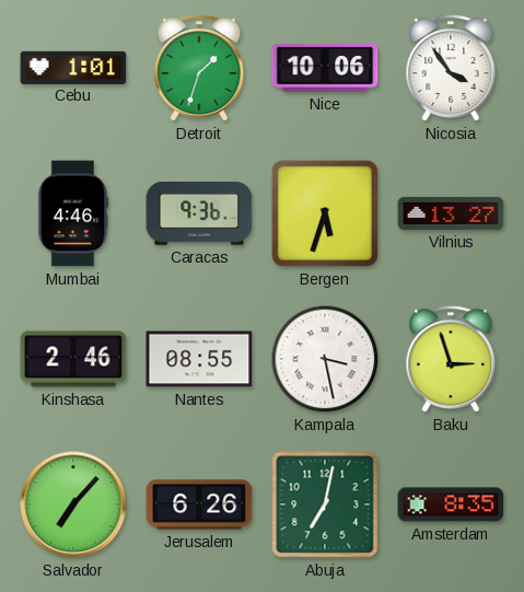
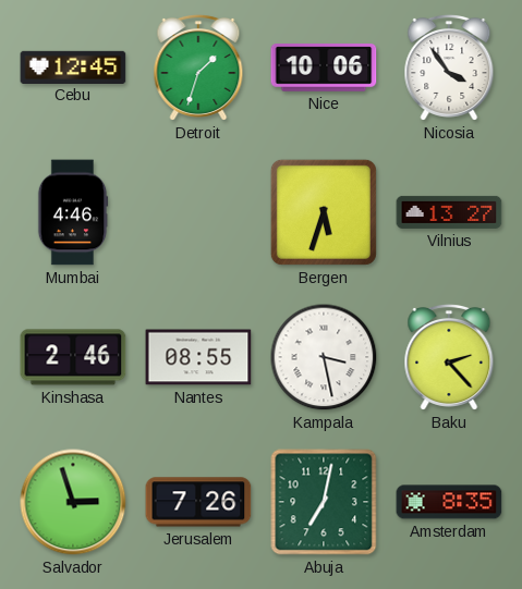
Cebu: 1:01 -> 12:45
Caracas: 9:36 -> none
Baku: 2:57 -> 2:23
Salvador: 7:07 -> 2:57
Jerusalem: 6:26 -> 7:26
